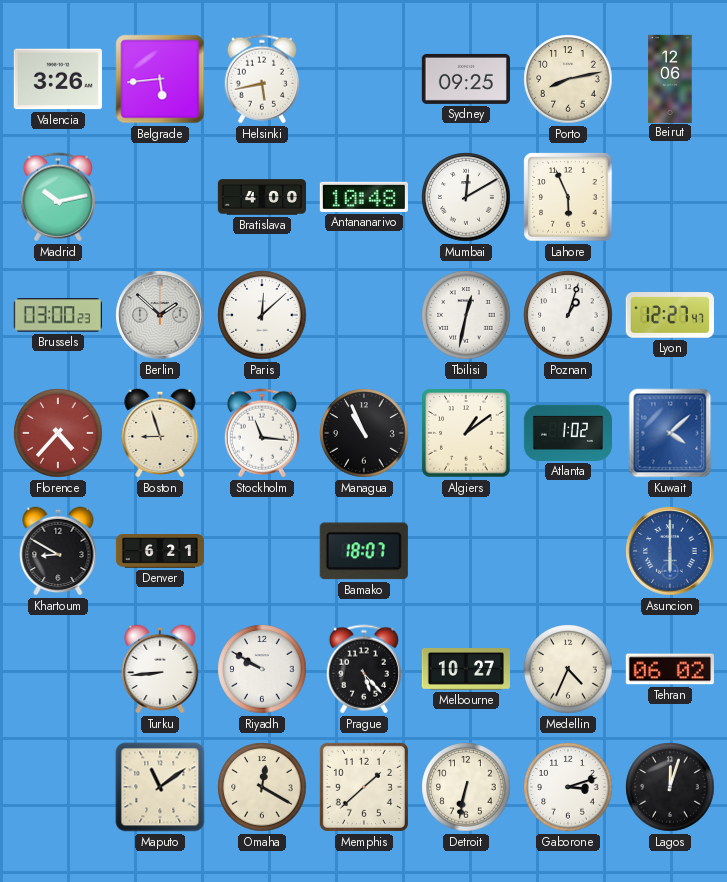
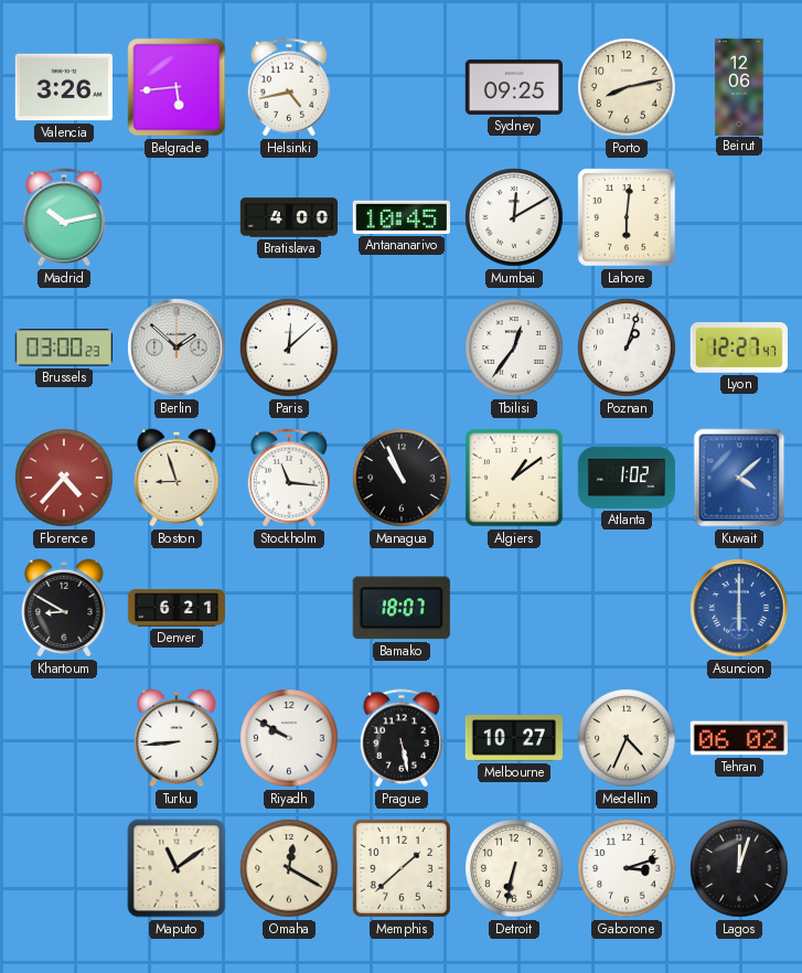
Helsinki: 5:43 -> 4:43
Antananarivo: 10:48 -> 10:45
Lahore: 5:56 -> 6:01
Tbilisi: 12:32 -> 12:36
Prague: 5:23 -> 5:28
